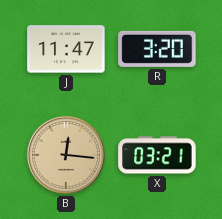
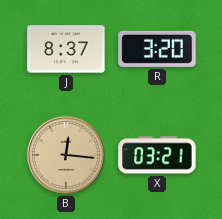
J: 11:47 -> 8:37
